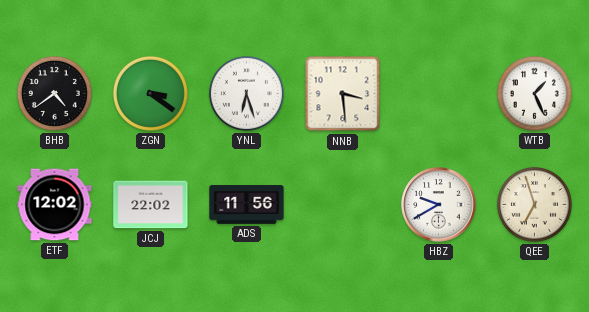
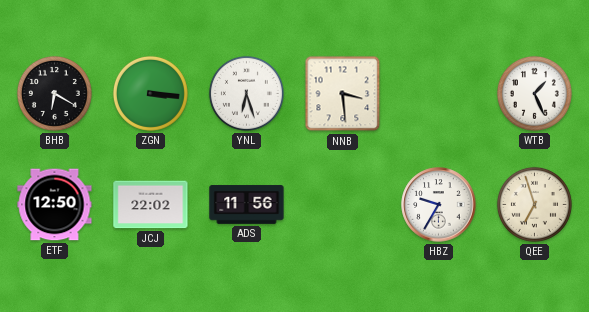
BHB: 4:39 -> 6:20
ZGN: 3:21 -> 3:16
ETF: 12:02 -> 12:50
HBZ: 9:40 -> 9:35
